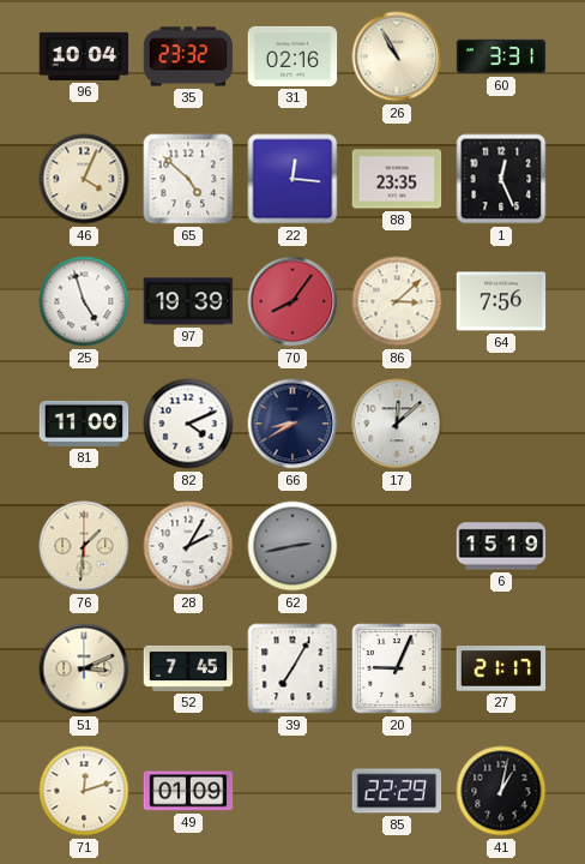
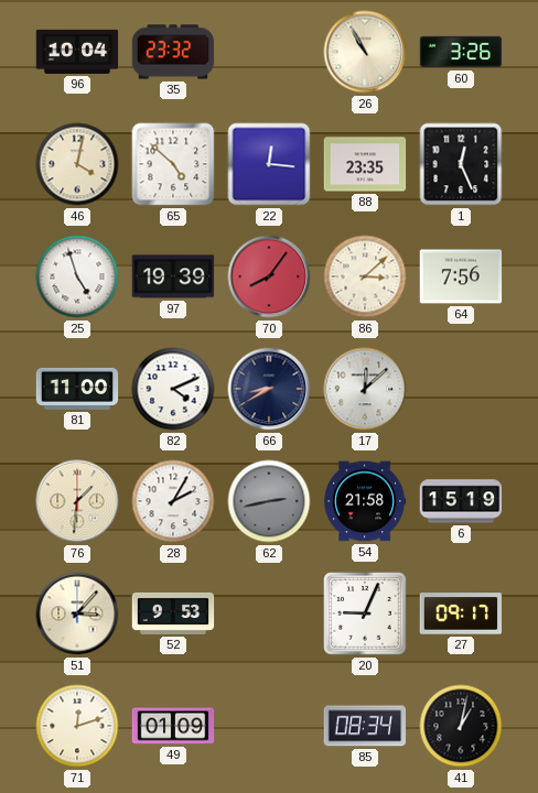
31: 02:16 -> none
60: 3:31 -> 3:26
46: 4:04 -> 4:02
54: none -> 21:58
51: 3:11 -> 3:07
52: 7:45 -> 9:53
39: 7:05 -> none
27: 21:17 -> 09:17
85: 22:29 -> 08:34
